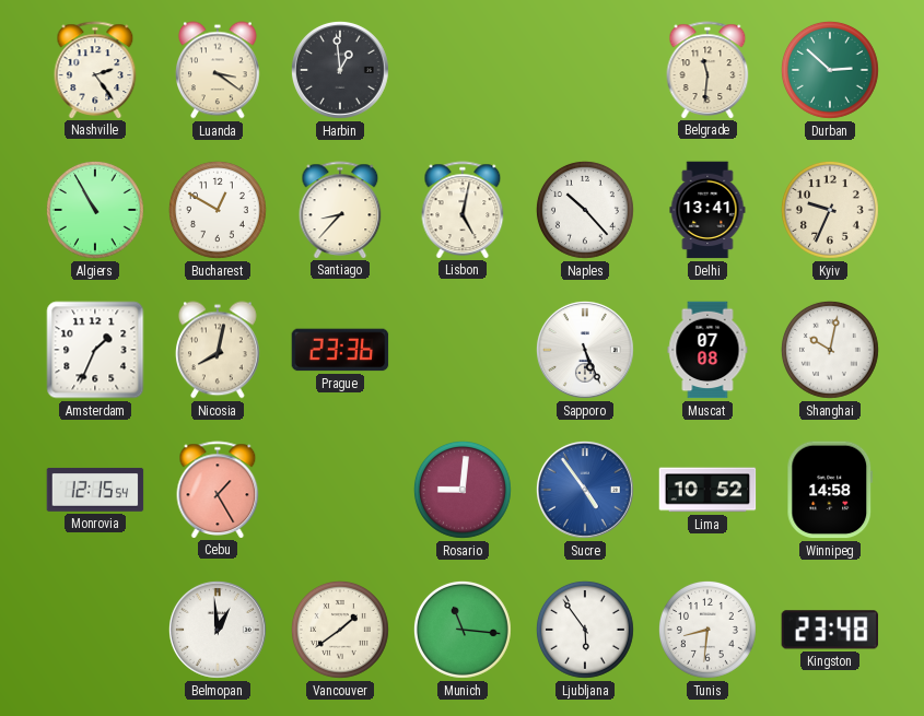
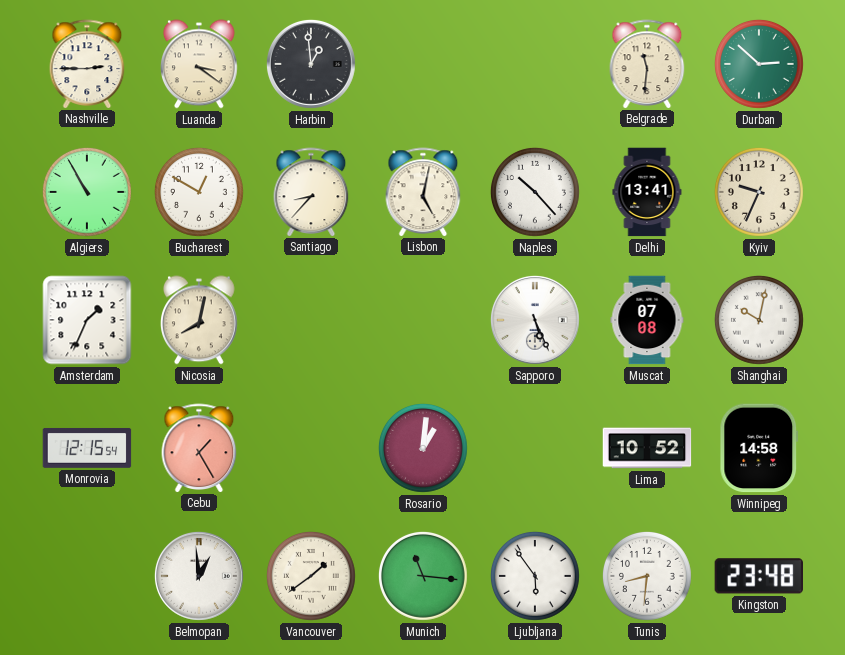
Nashville: 2:24 -> 2:45
Prague: 23:36 -> none
Rosario: 9:01 -> 1:01
Sucre: 4:54 -> none
